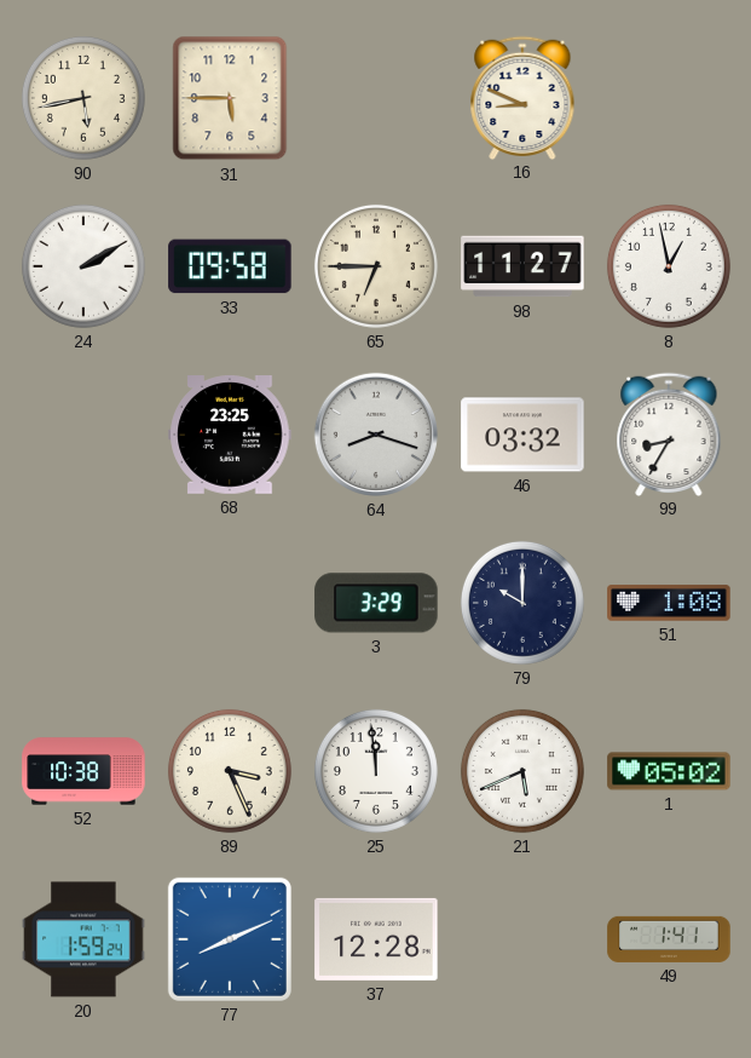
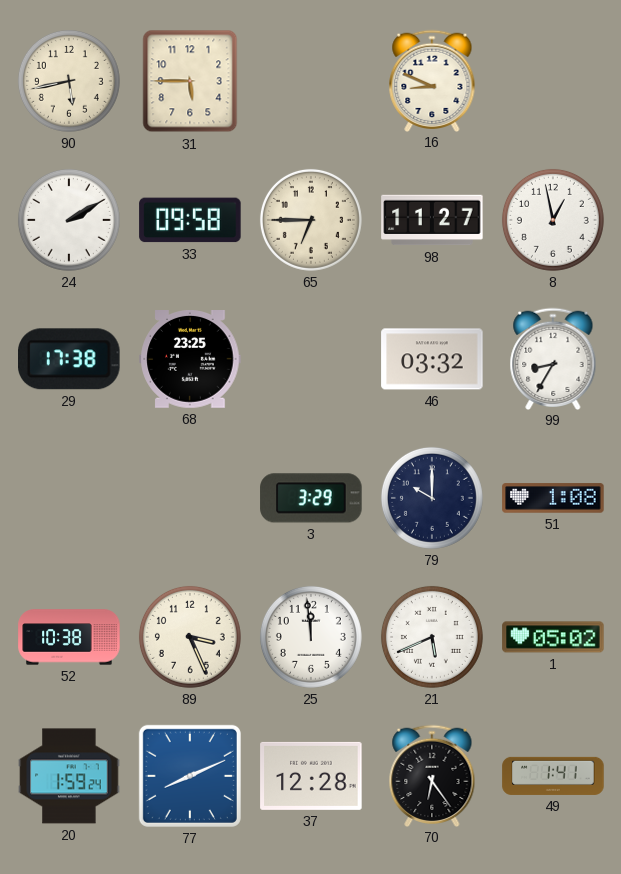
29: none -> 17:38
64: 8:18 -> none
70: none -> 6:24
